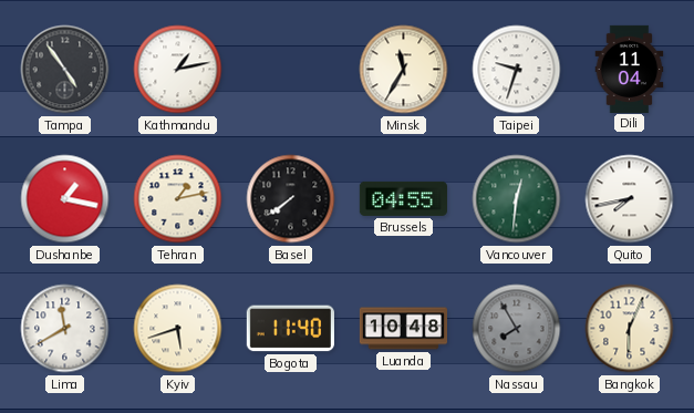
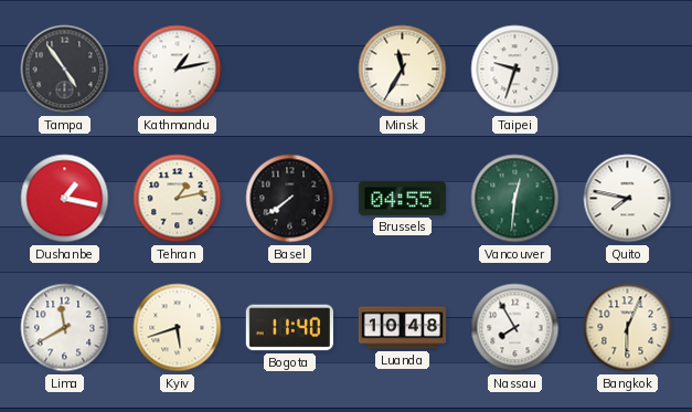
Dili: 11:04 -> none
Quito: 7:43 -> 7:47
Nassau dial: grey -> white
